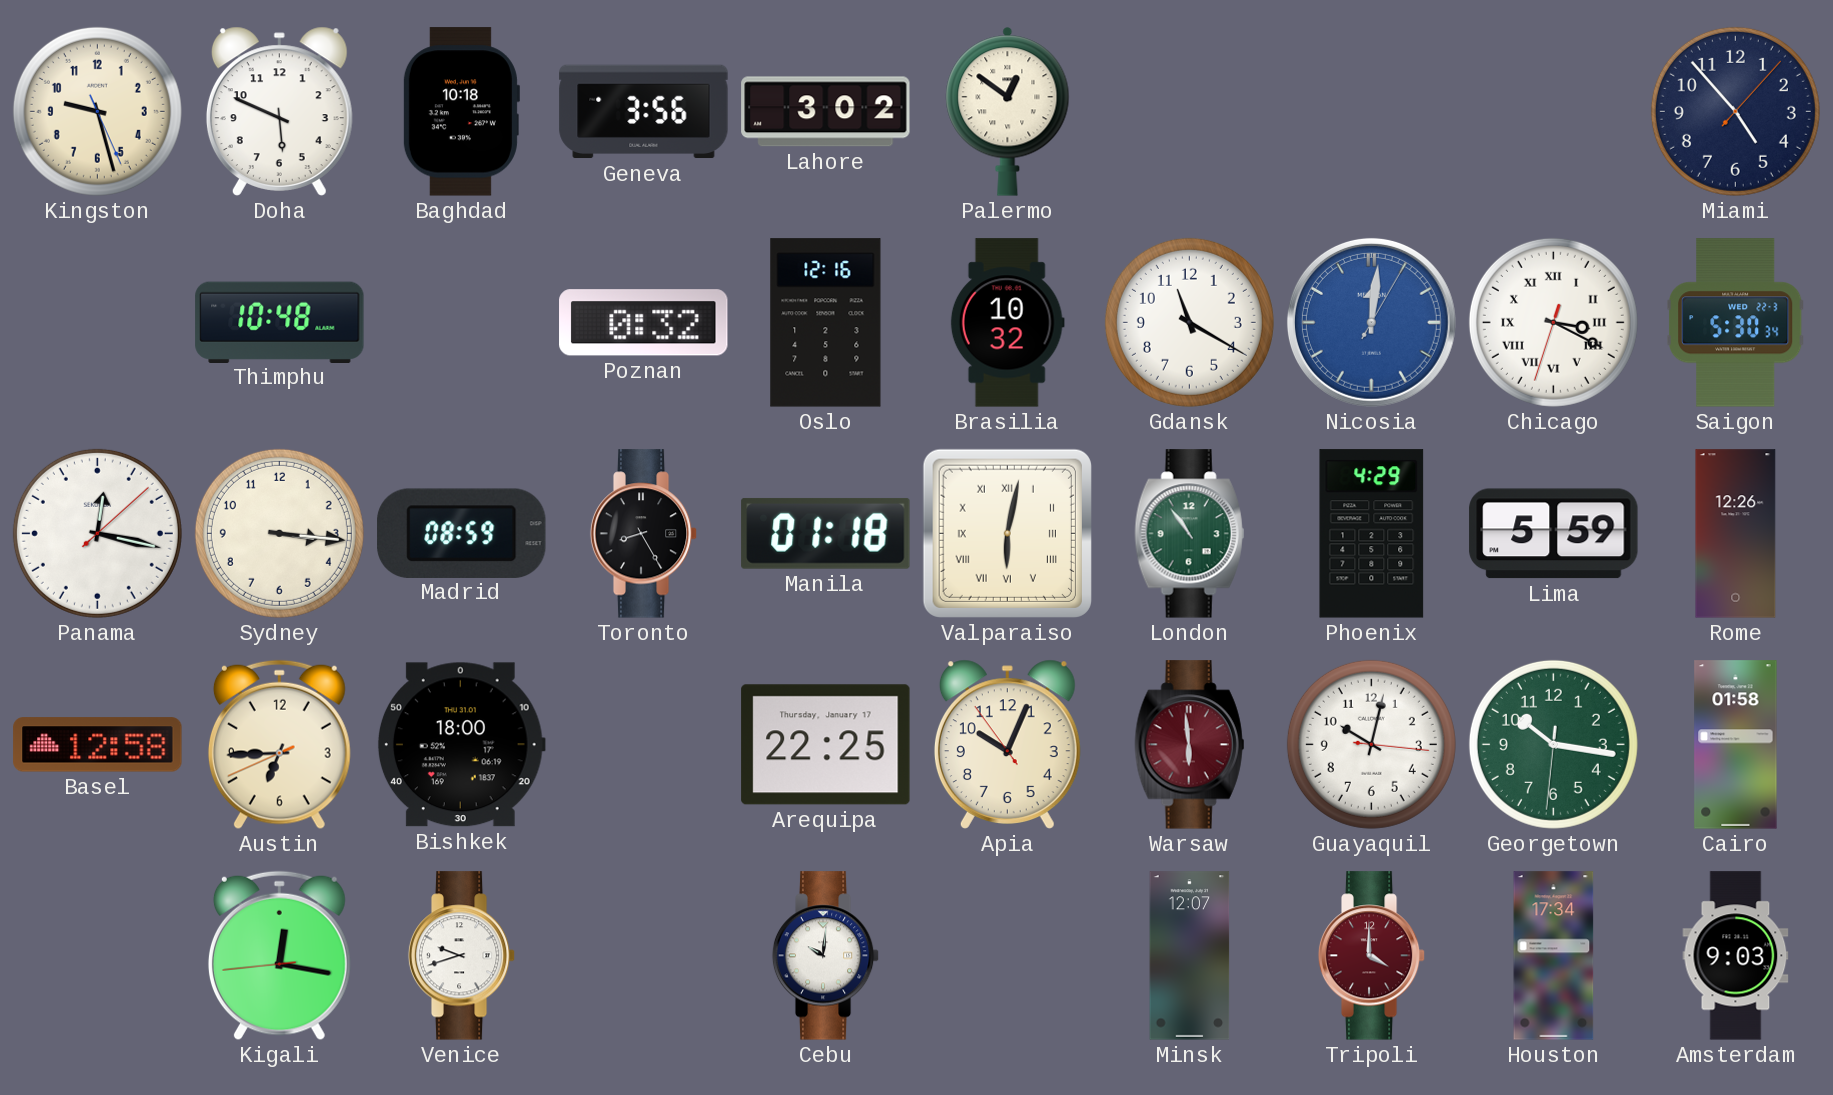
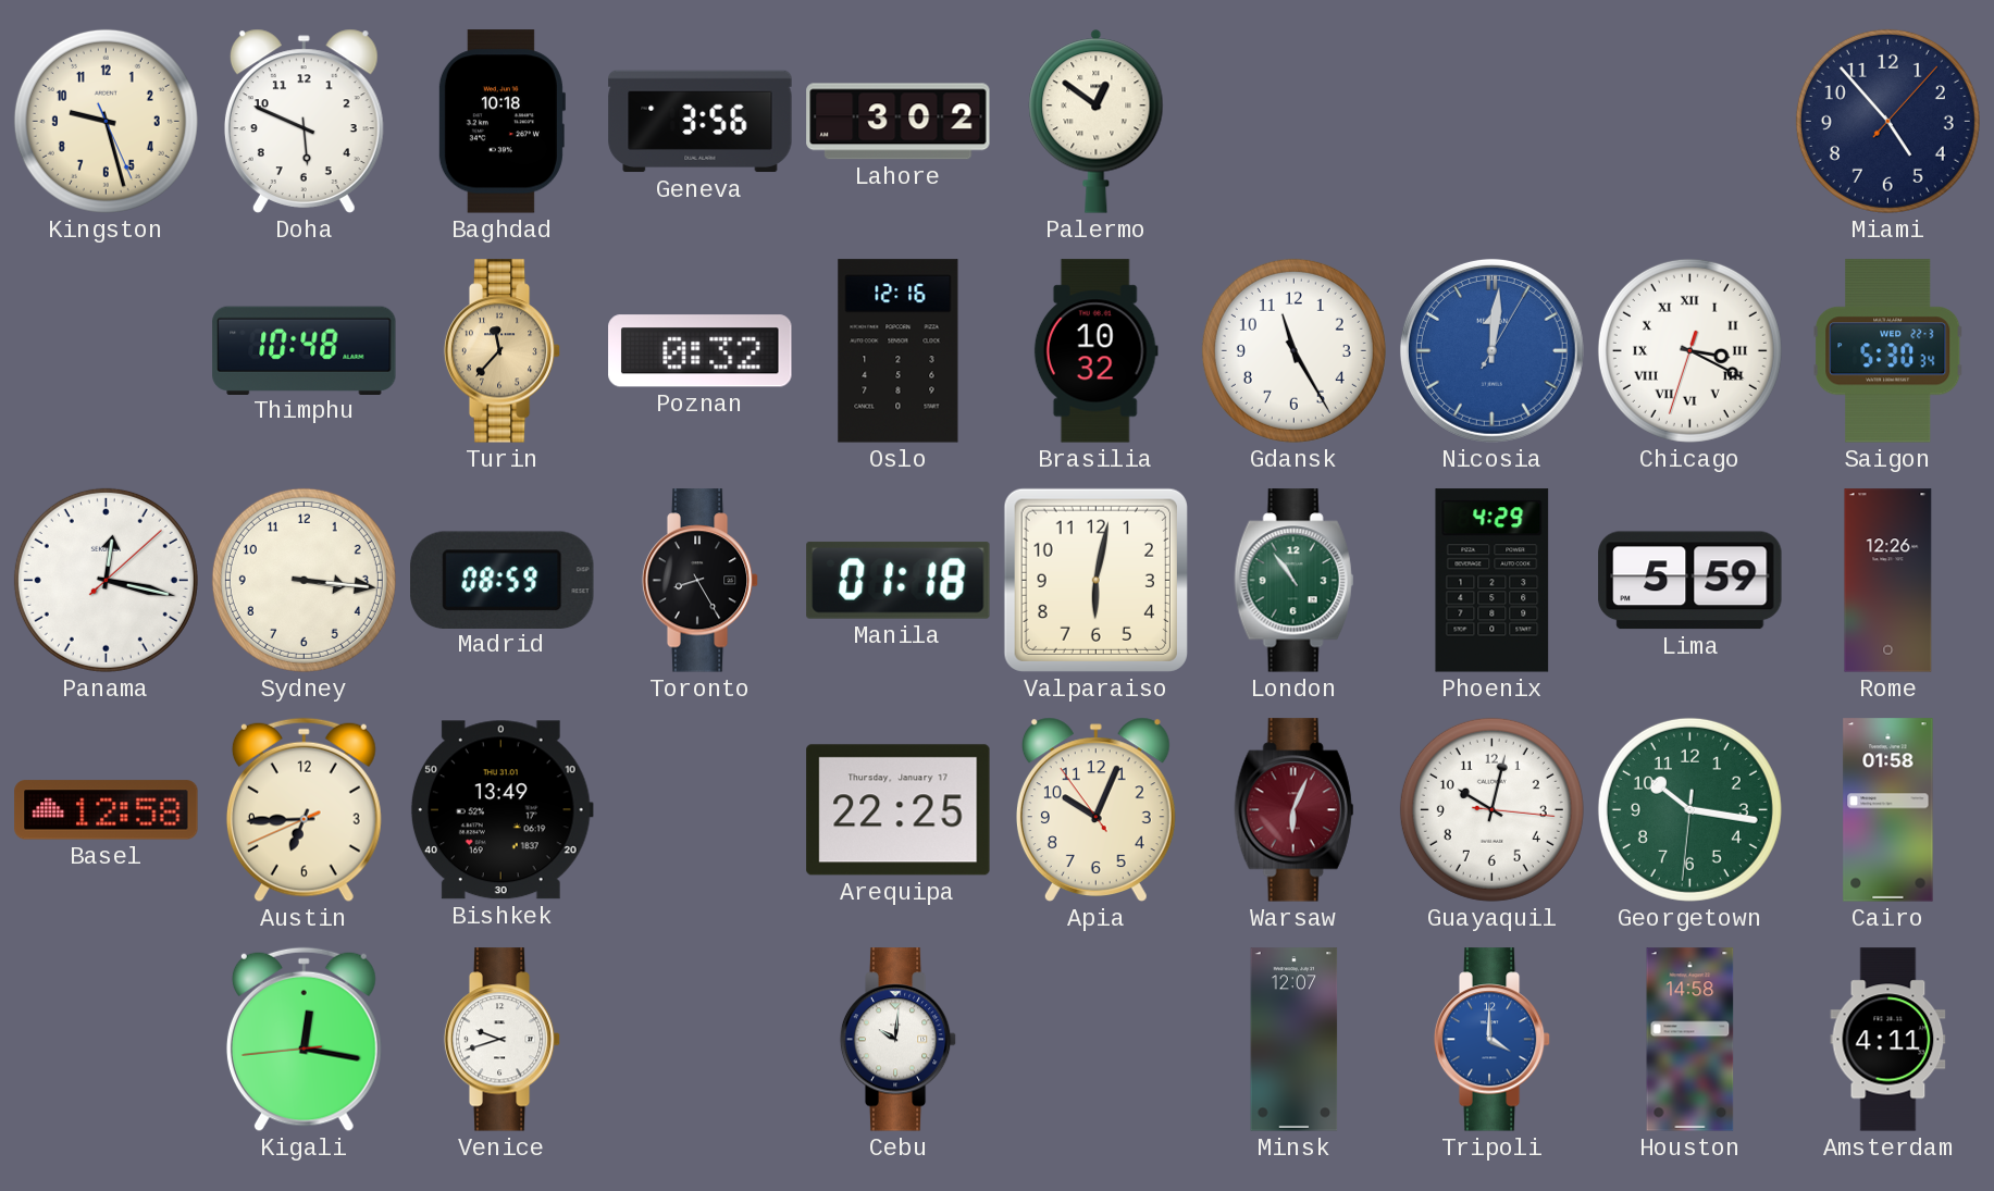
Turin: none -> 11:37
Gdansk: 11:20 -> 11:25
Valparaiso numerals: Roman -> Arabic
Bishkek: 18:00 -> 13:49
Warsaw: 5:59 -> 6:04
Tripoli dial: burgundy -> blue
Houston: 17:34 -> 14:58
Amsterdam: 9:03 -> 4:11
